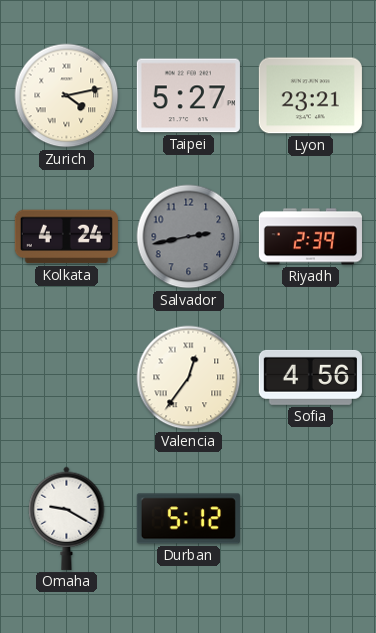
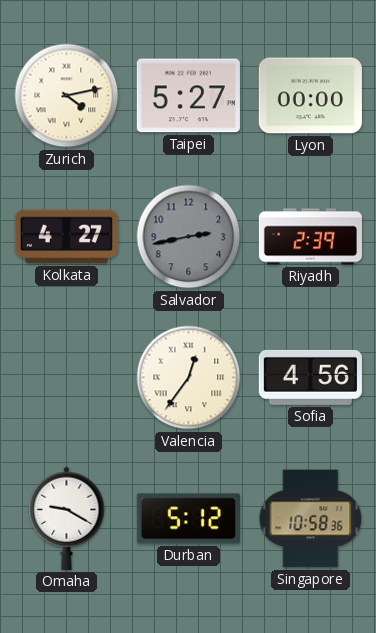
Lyon: 23:21 -> 00:00
Kolkata: 4:24 -> 4:27
Singapore: none -> 10:58
